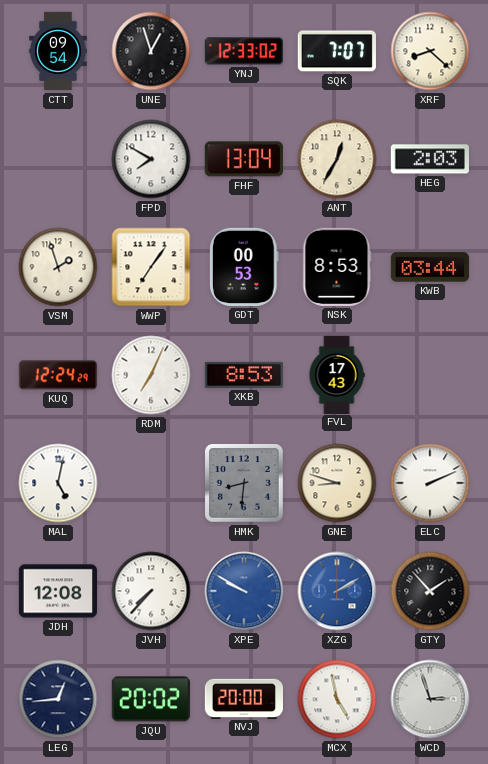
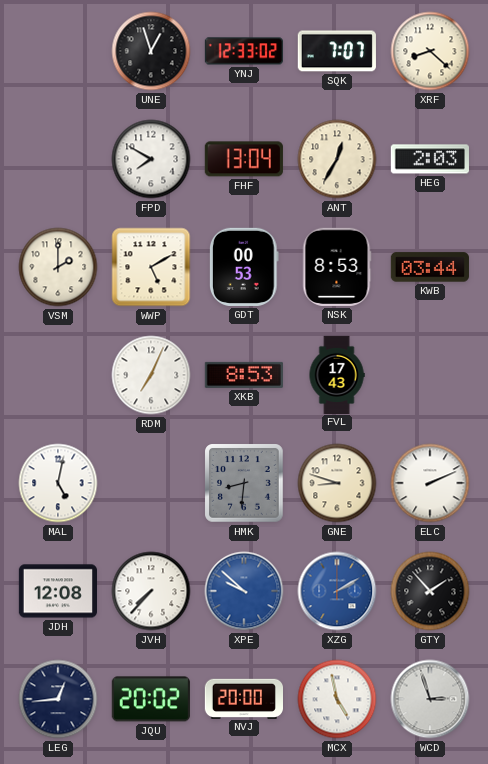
CTT: 09:54 -> none
VSM: 1:57 -> 2:00
WWP: 7:06 -> 5:10
KUQ: 12:24 -> none
XPE: 9:50 -> 9:52
